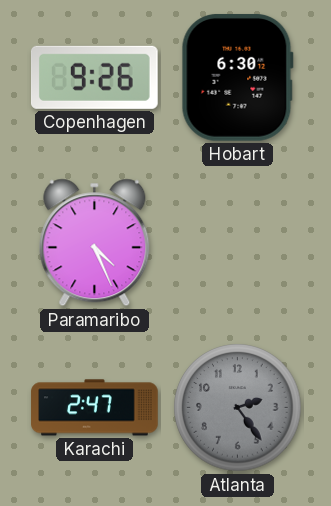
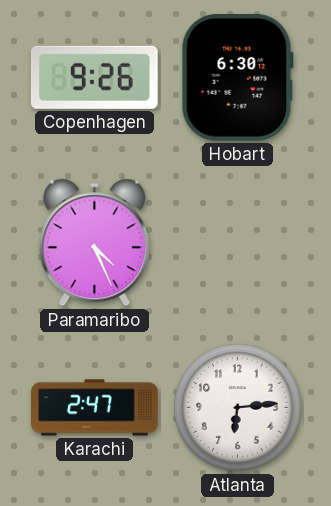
Atlanta: 2:24 -> 6:14
Atlanta dial: grey -> white
